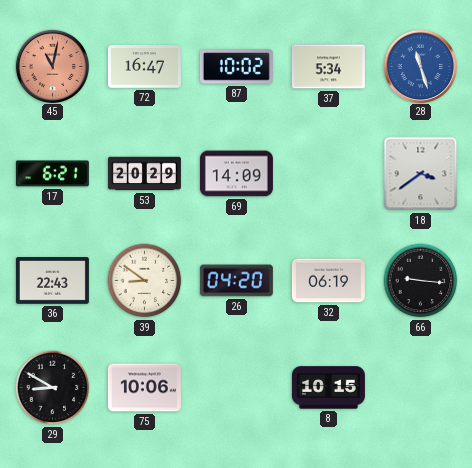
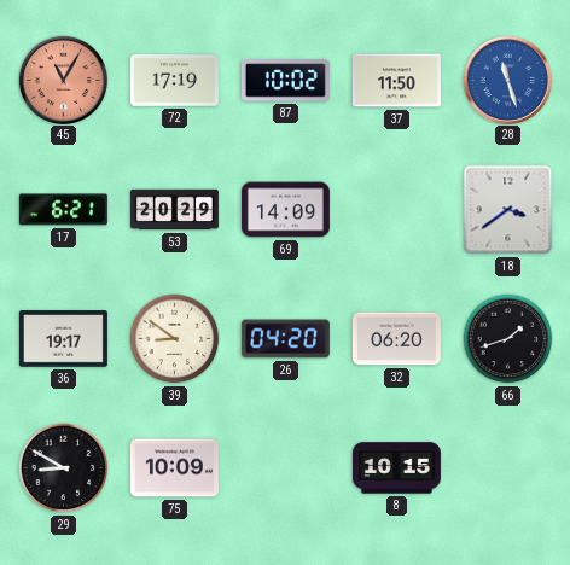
45: 11:02 -> 11:05
72: 16:47 -> 17:19
37: 5:34 -> 11:50
36: 22:43 -> 19:17
32: 06:19 -> 06:20
66: 9:16 -> 1:42
75: 10:06 -> 10:09
